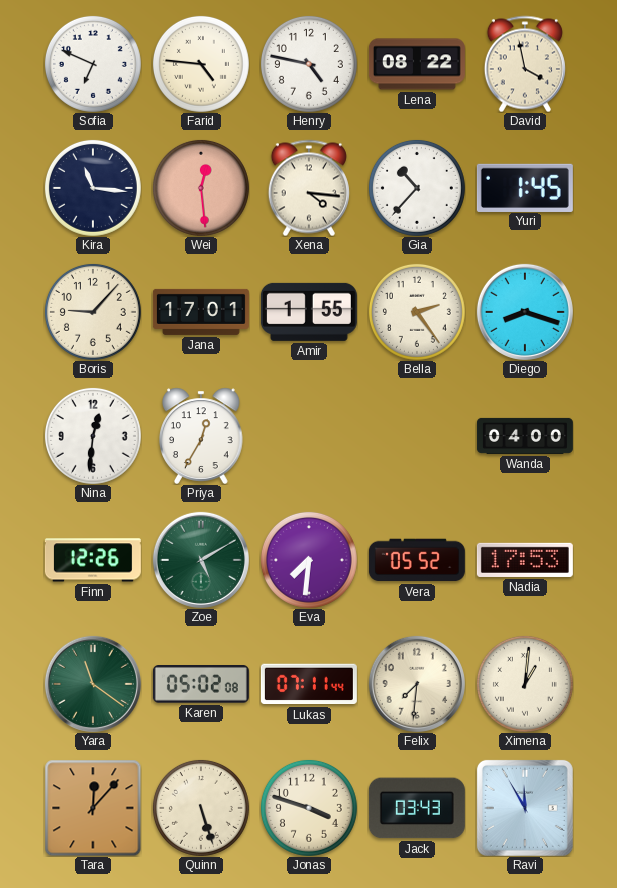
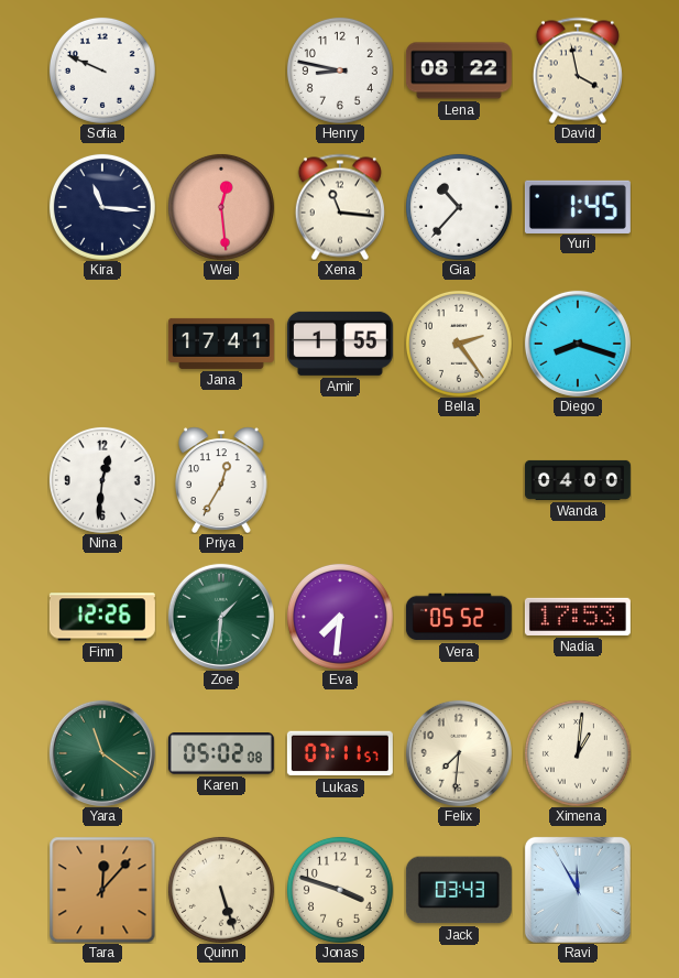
Sofia: 6:49 -> 9:49
Farid: 4:46 -> none
Henry: 4:47 -> 8:47
Xena: 4:16 -> 11:16
Boris: 9:07 -> none
Jana: 17:01 -> 17:41
Zoe: 5:10 -> 1:31
Lukas: 07:11:44 -> 07:11:57
